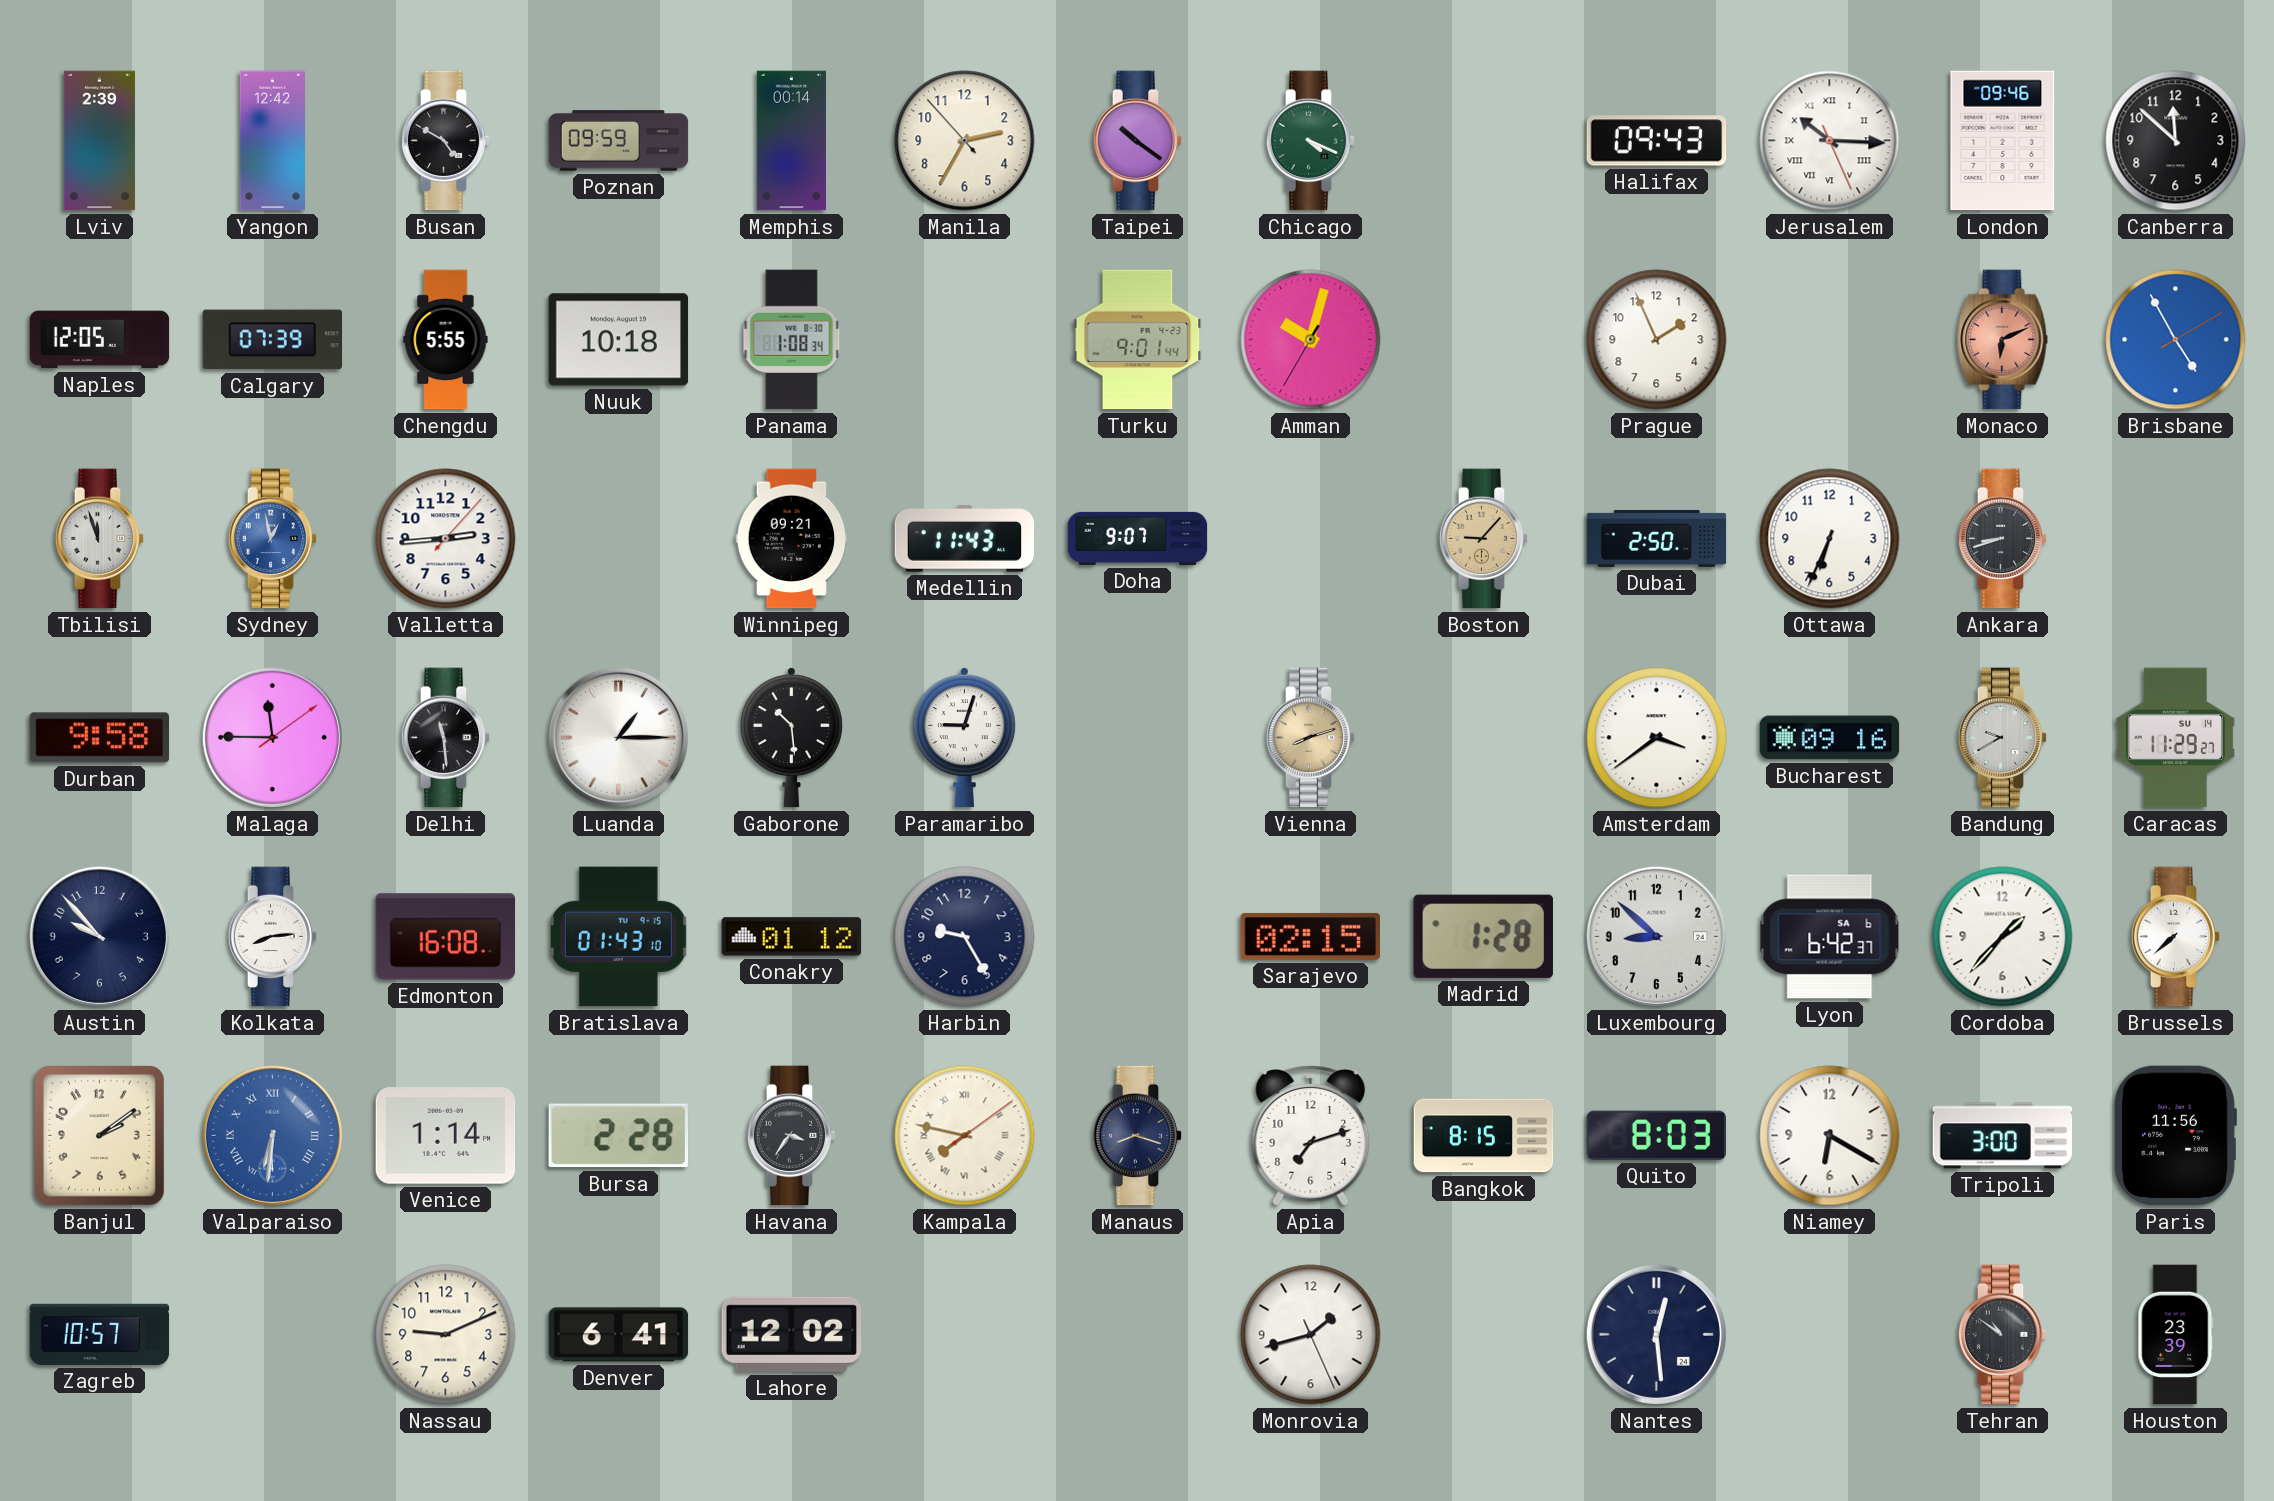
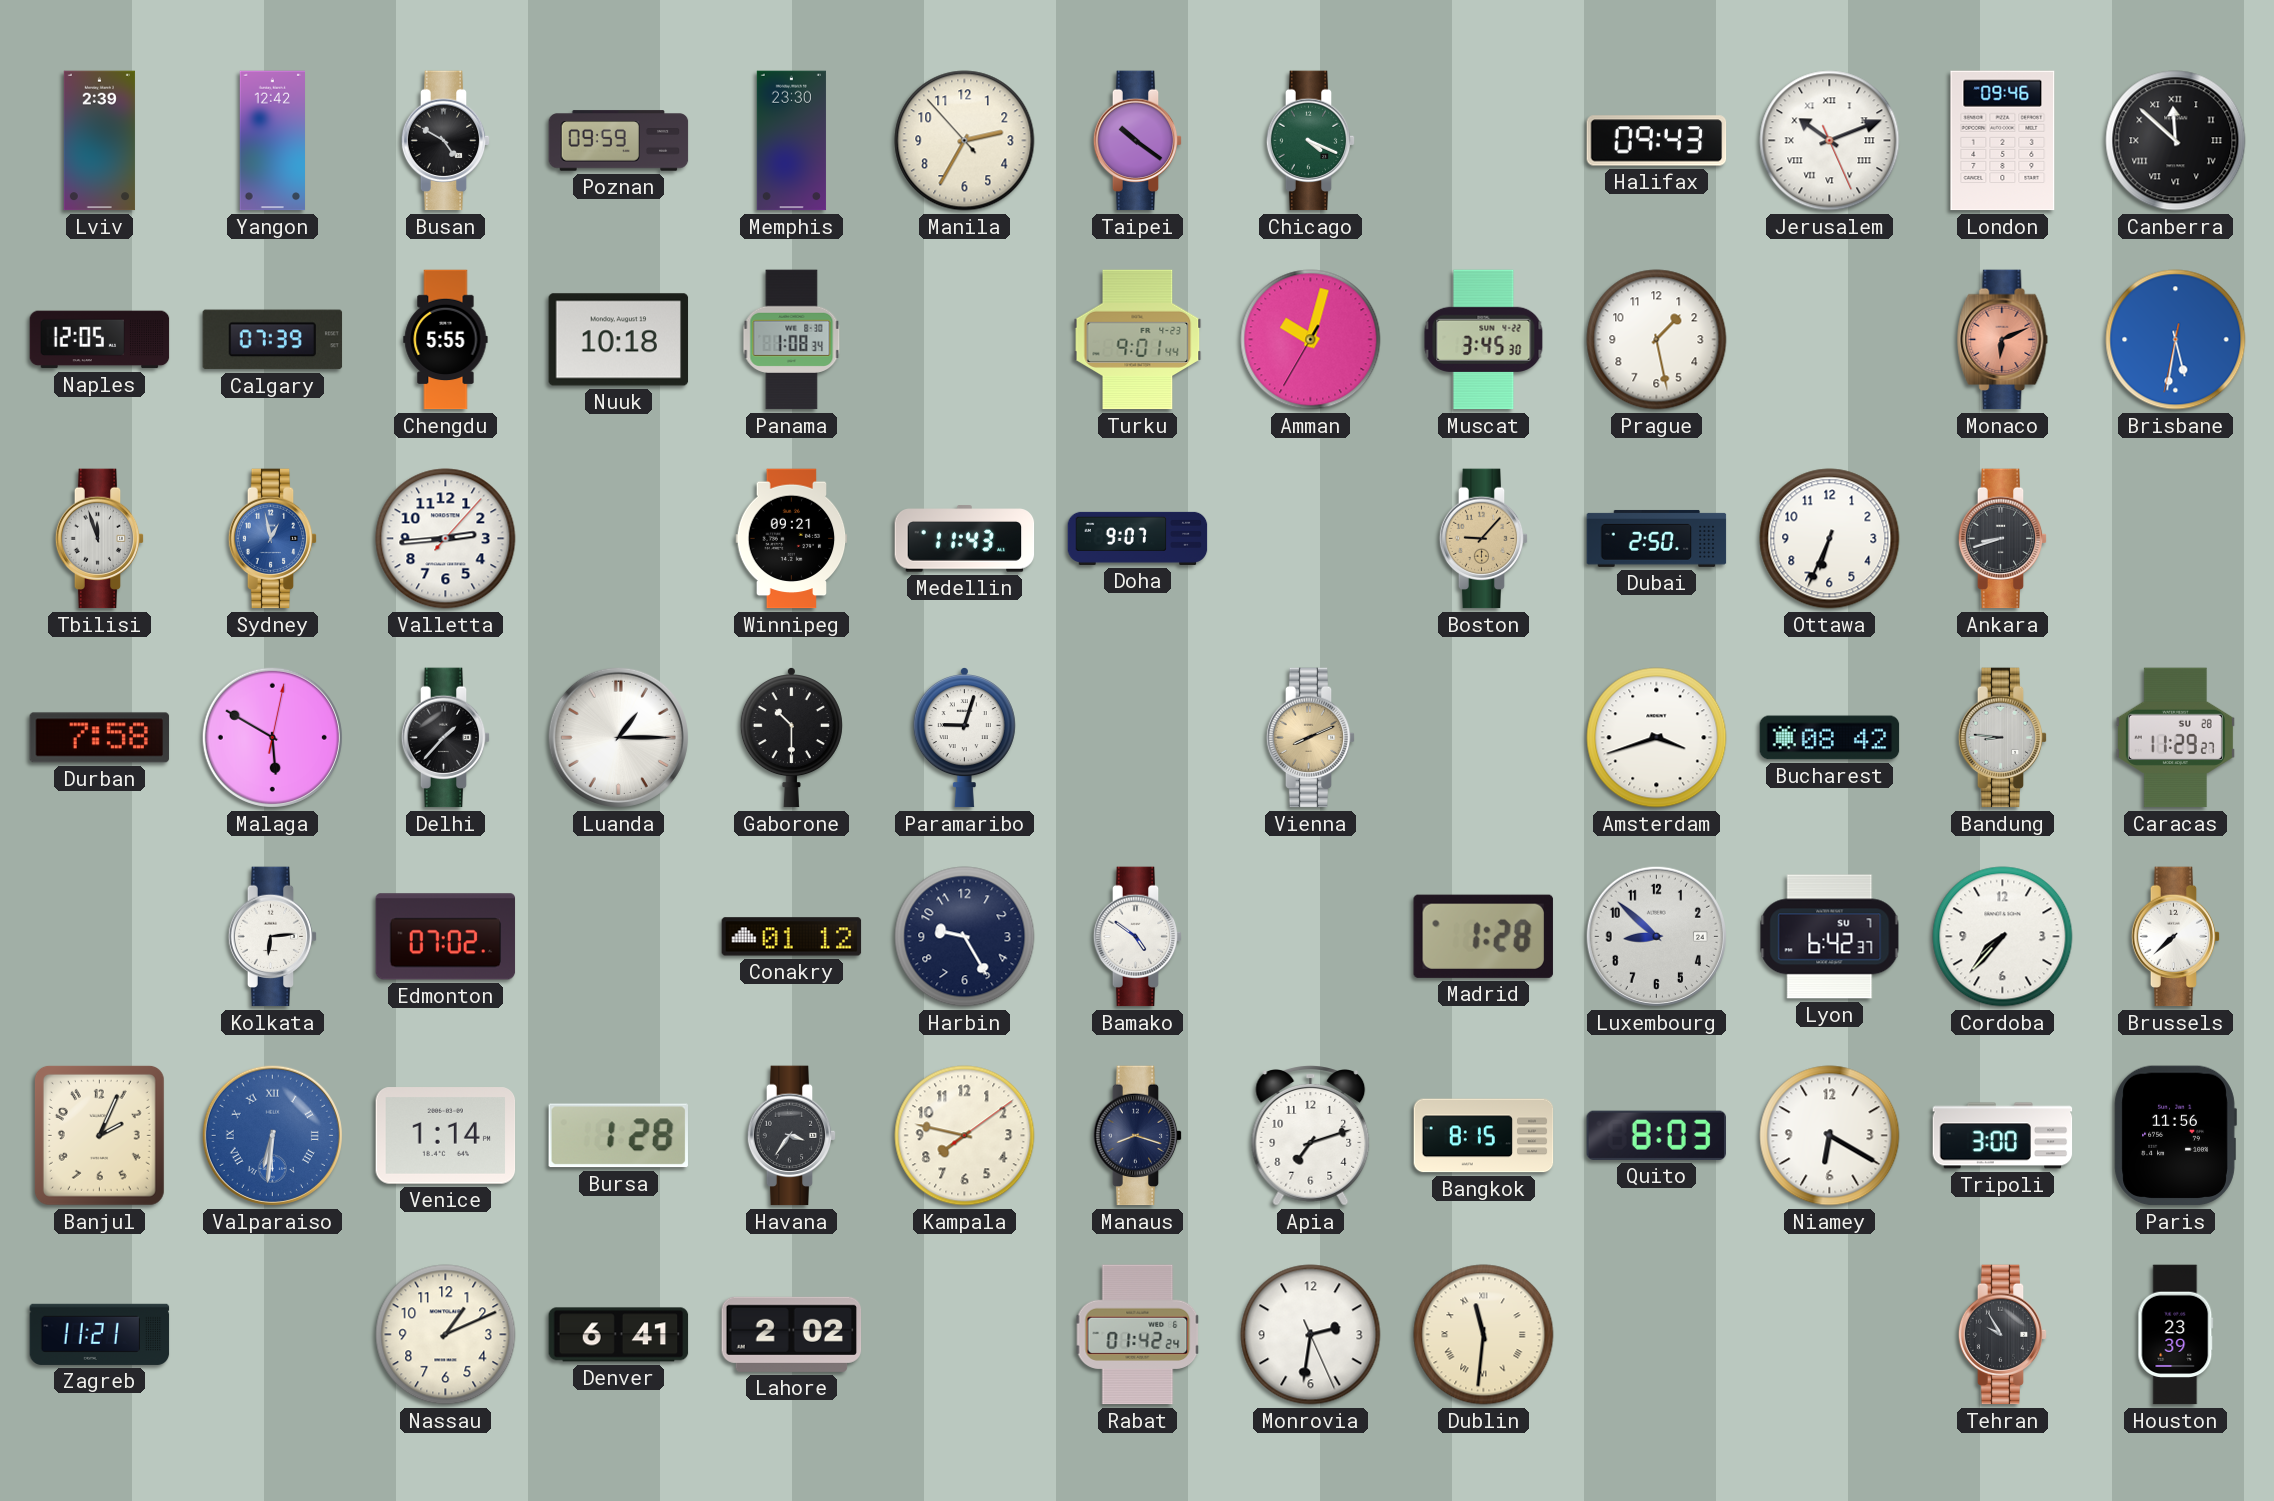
Memphis: 00:14 -> 23:30
Jerusalem: 10:15 -> 10:11
Canberra numerals: Arabic -> Roman
Muscat: none -> 3:45
Prague: 1:56 -> 1:28
Brisbane: 4:55 -> 5:31
Durban: 9:58 -> 7:58
Malaga: 11:45 -> 5:50
Delhi: 11:29 -> 1:37
Gaborone: 10:29 -> 10:30
Vienna: 8:12 -> 8:11
Amsterdam: 3:39 -> 3:42
Bucharest: 09:16 -> 08:42
Bandung: 9:40 -> 8:46
Caracas date: SU 14 -> SU 28
Austin: 9:53 -> none
Kolkata: 8:14 -> 6:14
Edmonton: 16:08 -> 07:02
Bratislava: 01:43 -> none
Bamako: none -> 4:51
Sarajevo: 02:15 -> none
Lyon date: SA 6 -> SU 7
Cordoba: 1:37 -> 7:37
Banjul: 2:09 -> 2:04
Bursa: 2:28 -> 1:28
Kampala numerals: Roman -> Arabic
Zagreb: 10:57 -> 11:21
Nassau: 9:11 -> 1:11
Lahore: 12:02 -> 2:02
Rabat: none -> 01:42
Monrovia: 1:42 -> 2:31
Dublin: none -> 11:31
Nantes: 12:29 -> none
Tehran: 10:51 -> 9:55
